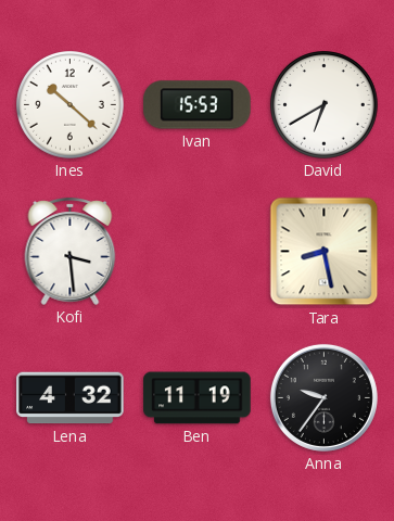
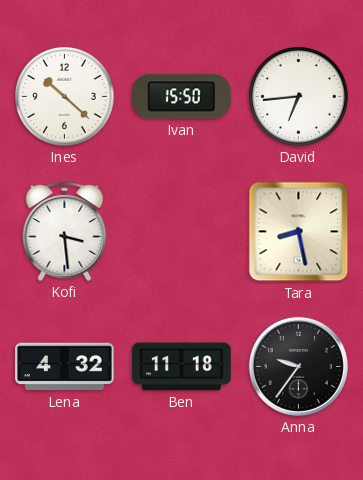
Ivan: 15:53 -> 15:50
David: 6:40 -> 6:44
Ben: 11:19 -> 11:18
